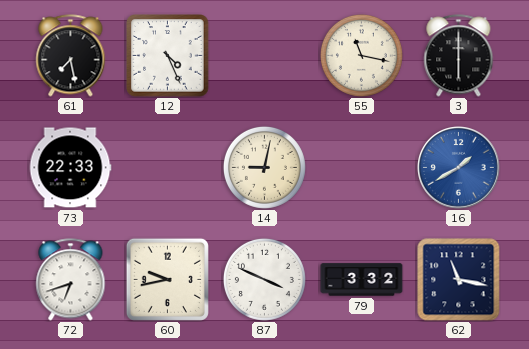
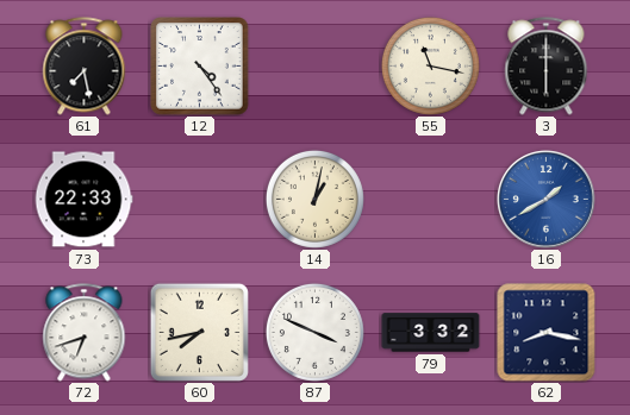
12: 4:26 -> 4:24
14: 9:02 -> 1:02
60: 9:43 -> 7:43
62: 11:17 -> 8:17
